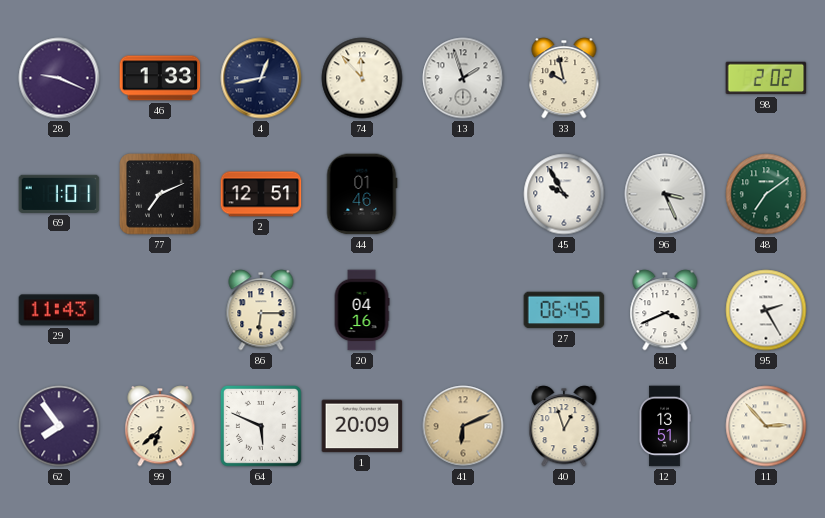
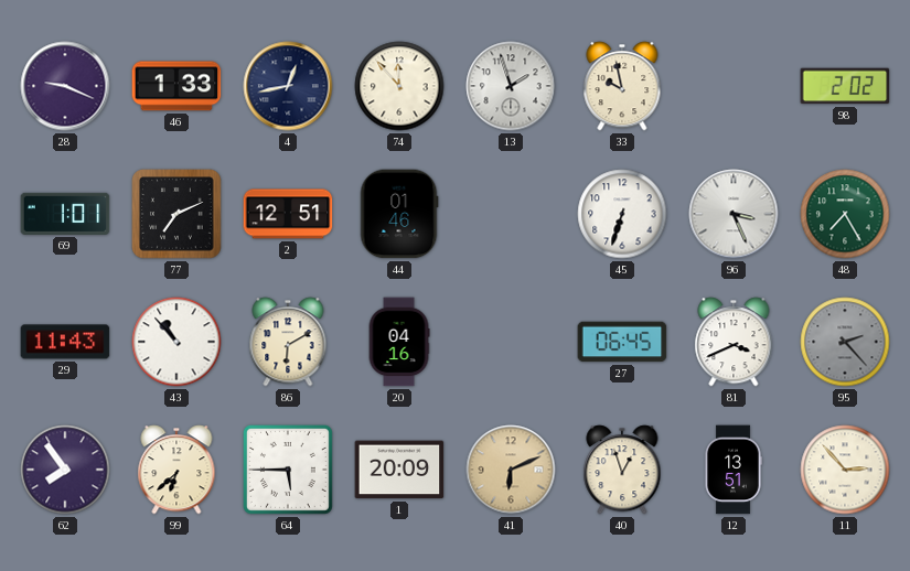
45: 9:55 -> 6:33
48: 7:09 -> 7:25
43: none -> 10:53
86: 6:15 -> 6:10
95: 2:25 -> 2:23
95 dial: white -> grey
64: 5:49 -> 5:45
